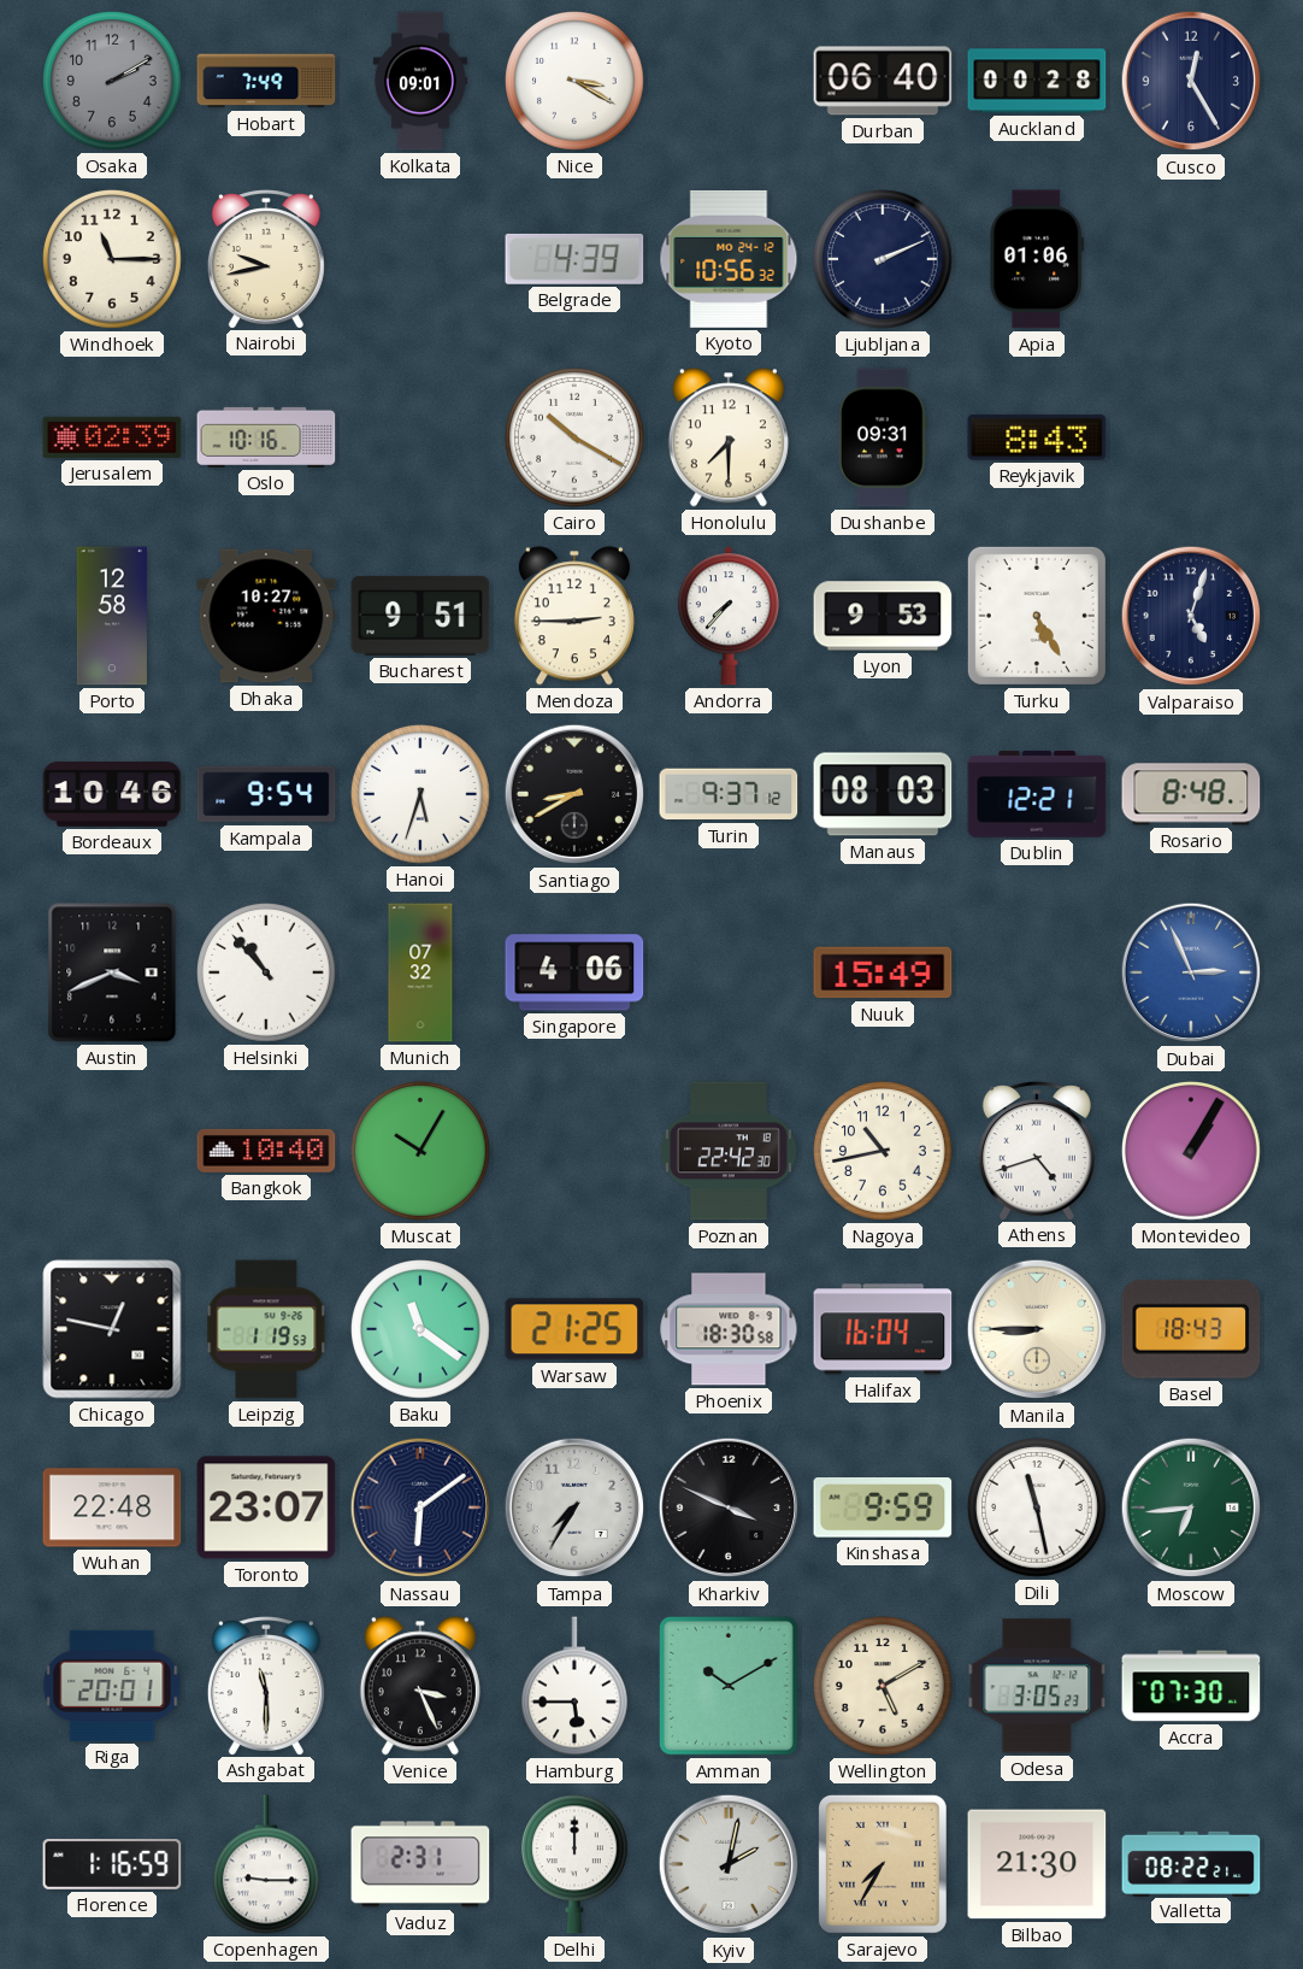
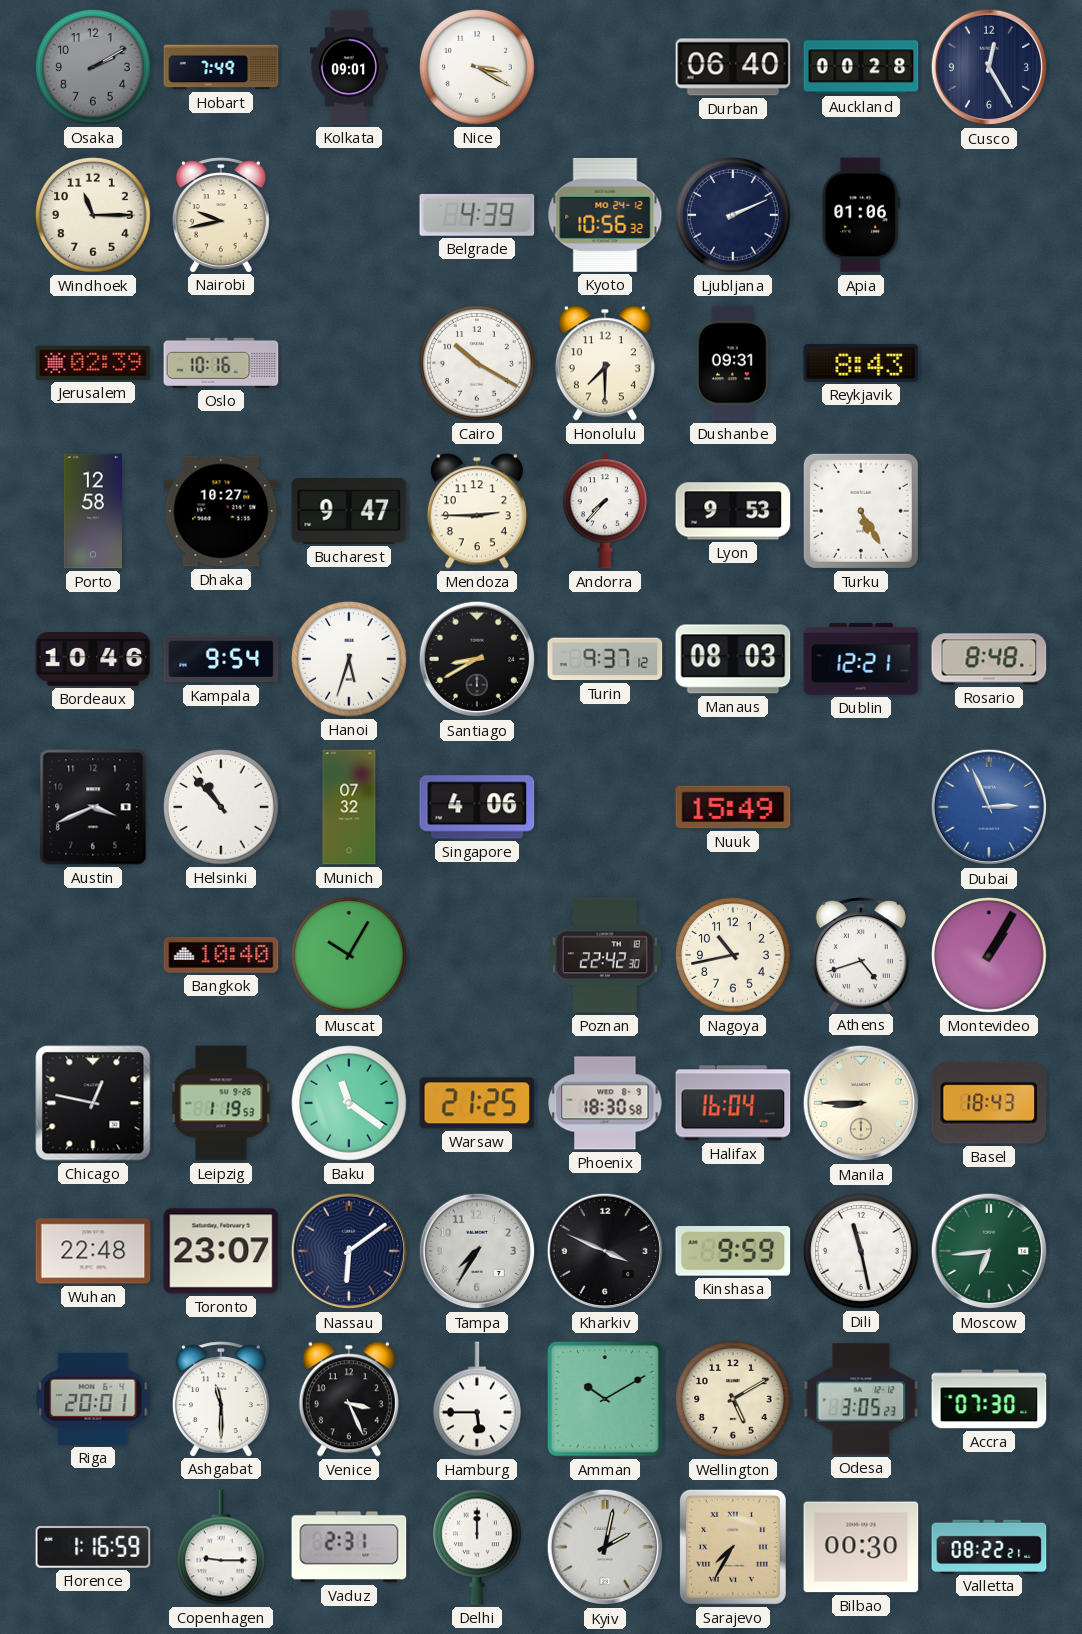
Bucharest: 9:51 -> 9:47
Valparaiso: 5:03 -> none
Bilbao: 21:30 -> 00:30
